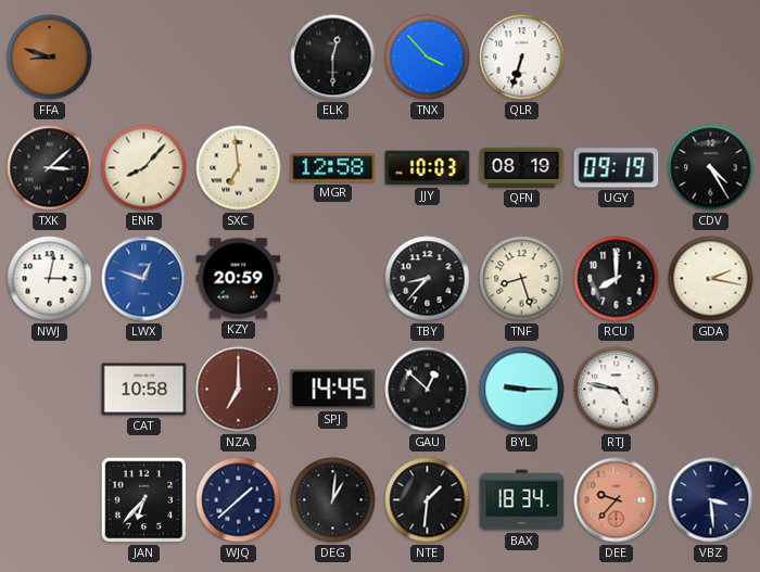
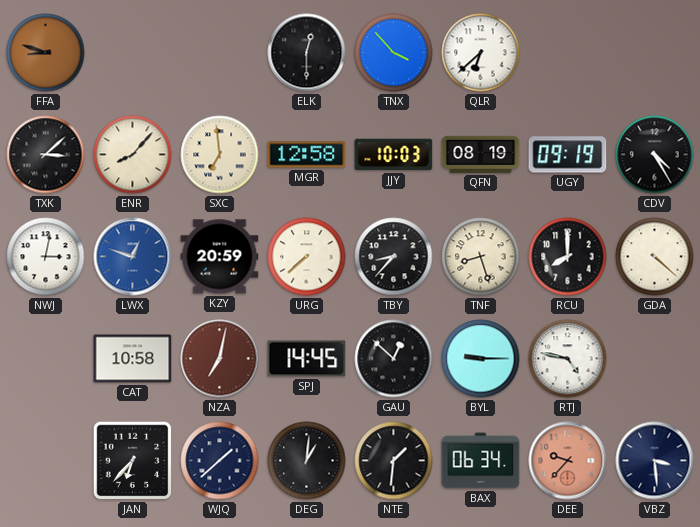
QLR: 6:33 -> 6:38
URG: none -> 7:38
GDA: 2:17 -> 4:22
NZA: 7:00 -> 7:02
BAX: 18:34 -> 06:34
